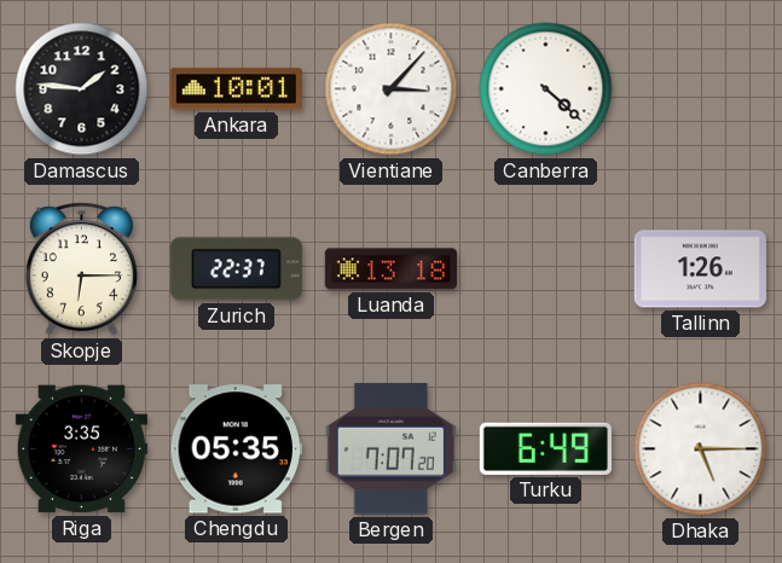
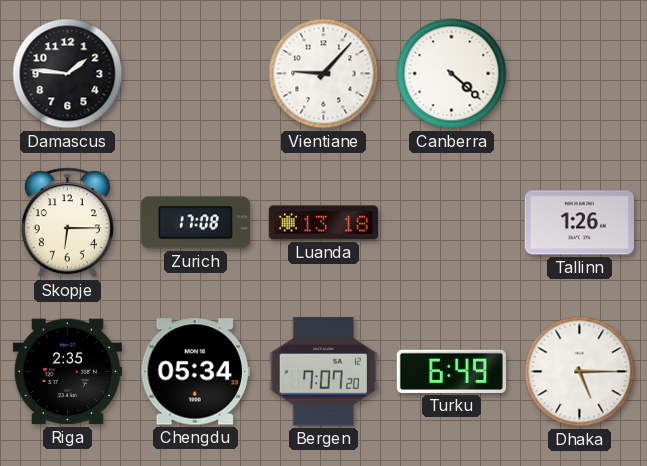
Ankara: 10:01 -> none
Vientiane: 3:07 -> 9:07
Zurich: 22:37 -> 17:08
Riga: 3:35 -> 2:35
Chengdu: 05:35 -> 05:34
